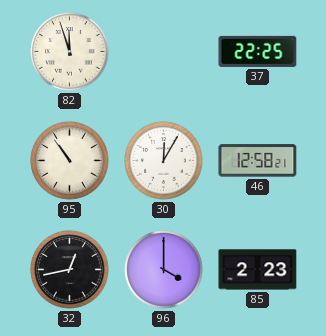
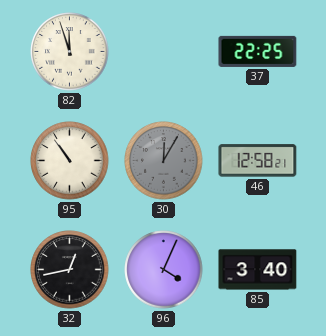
30 dial: white -> grey
96: 4:00 -> 4:04
85: 2:23 -> 3:40
